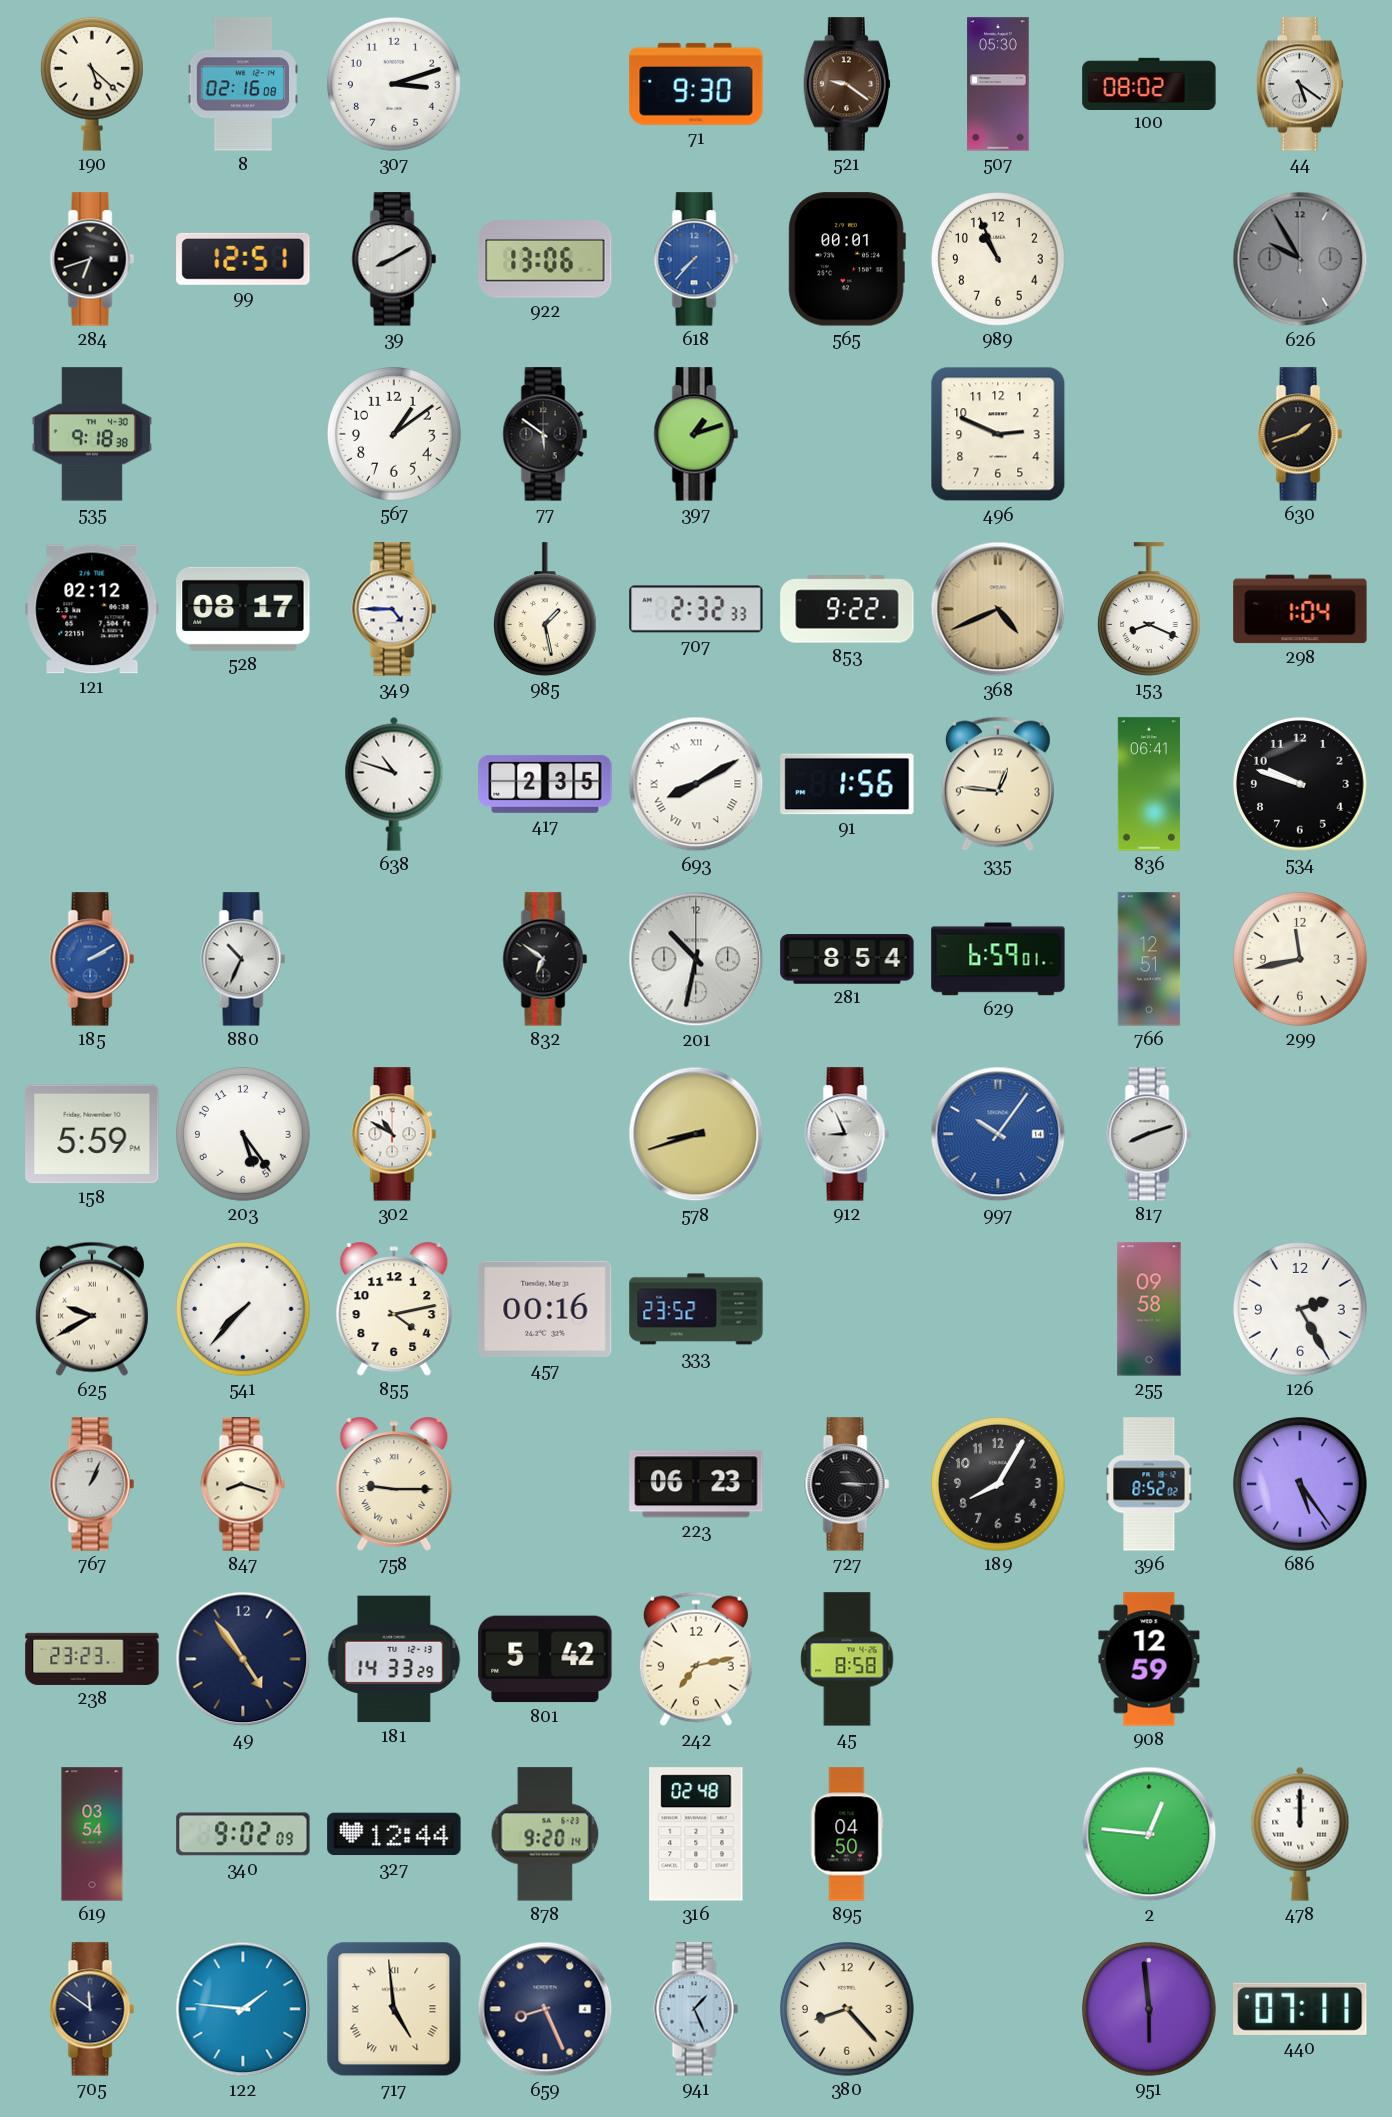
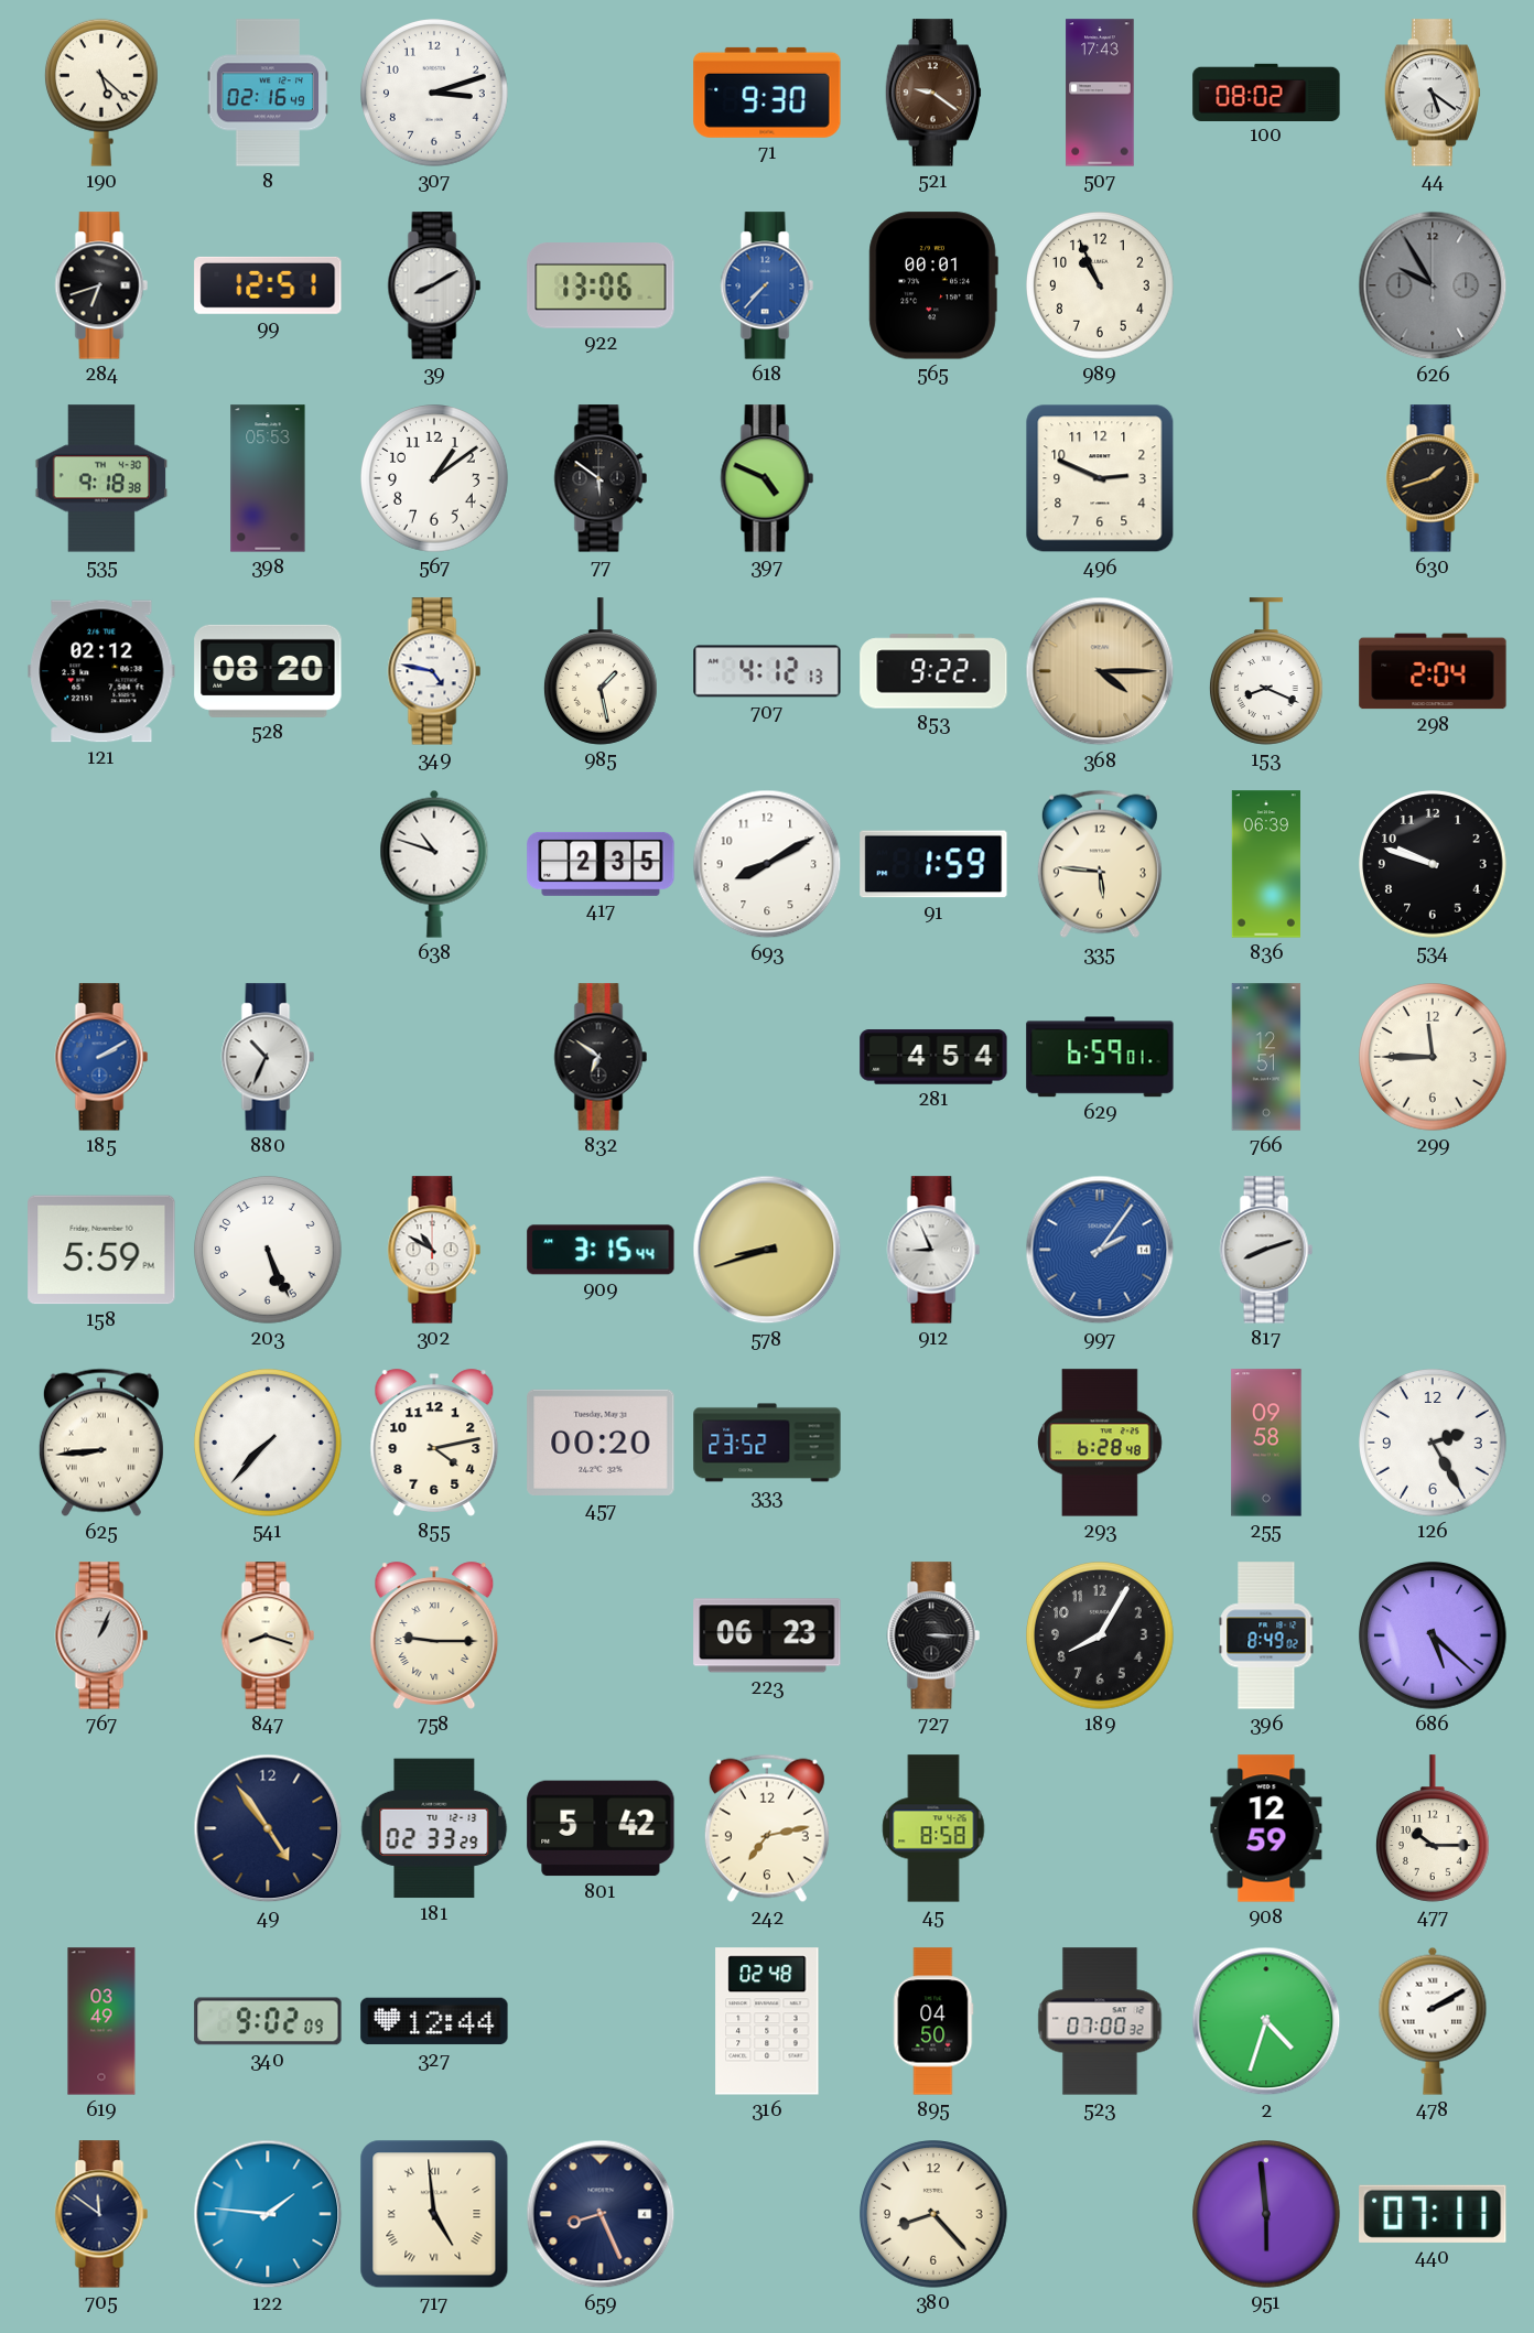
8: 02:16:08 -> 02:16:49
507: 05:30 -> 17:43
398: none -> 05:53
397: 1:12 -> 4:49
528: 08:17 -> 08:20
349: 4:45 -> 4:47
707: 2:32 -> 4:12
368: 4:41 -> 4:15
298: 1:04 -> 2:04
693 numerals: Roman -> Arabic
91: 1:56 -> 1:59
335: 12:46 -> 5:46
836: 06:41 -> 06:39
201: 10:32 -> none
281: 8:54 -> 4:54
299: 11:43 -> 11:45
203: 5:24 -> 5:26
909: none -> 3:15
997: 10:06 -> 2:06
625: 9:40 -> 8:44
457: 00:16 -> 00:20
293: none -> 6:28
396: 8:52 -> 8:49
686: 5:24 -> 5:22
238: 23:23 -> none
181: 14:33 -> 02:33
477: none -> 10:15
619: 03:54 -> 03:49
878: 9:20 -> none
523: none -> 07:00
2: 12:46 -> 4:33
478: 12:00 -> 2:10
941: 1:26 -> none
